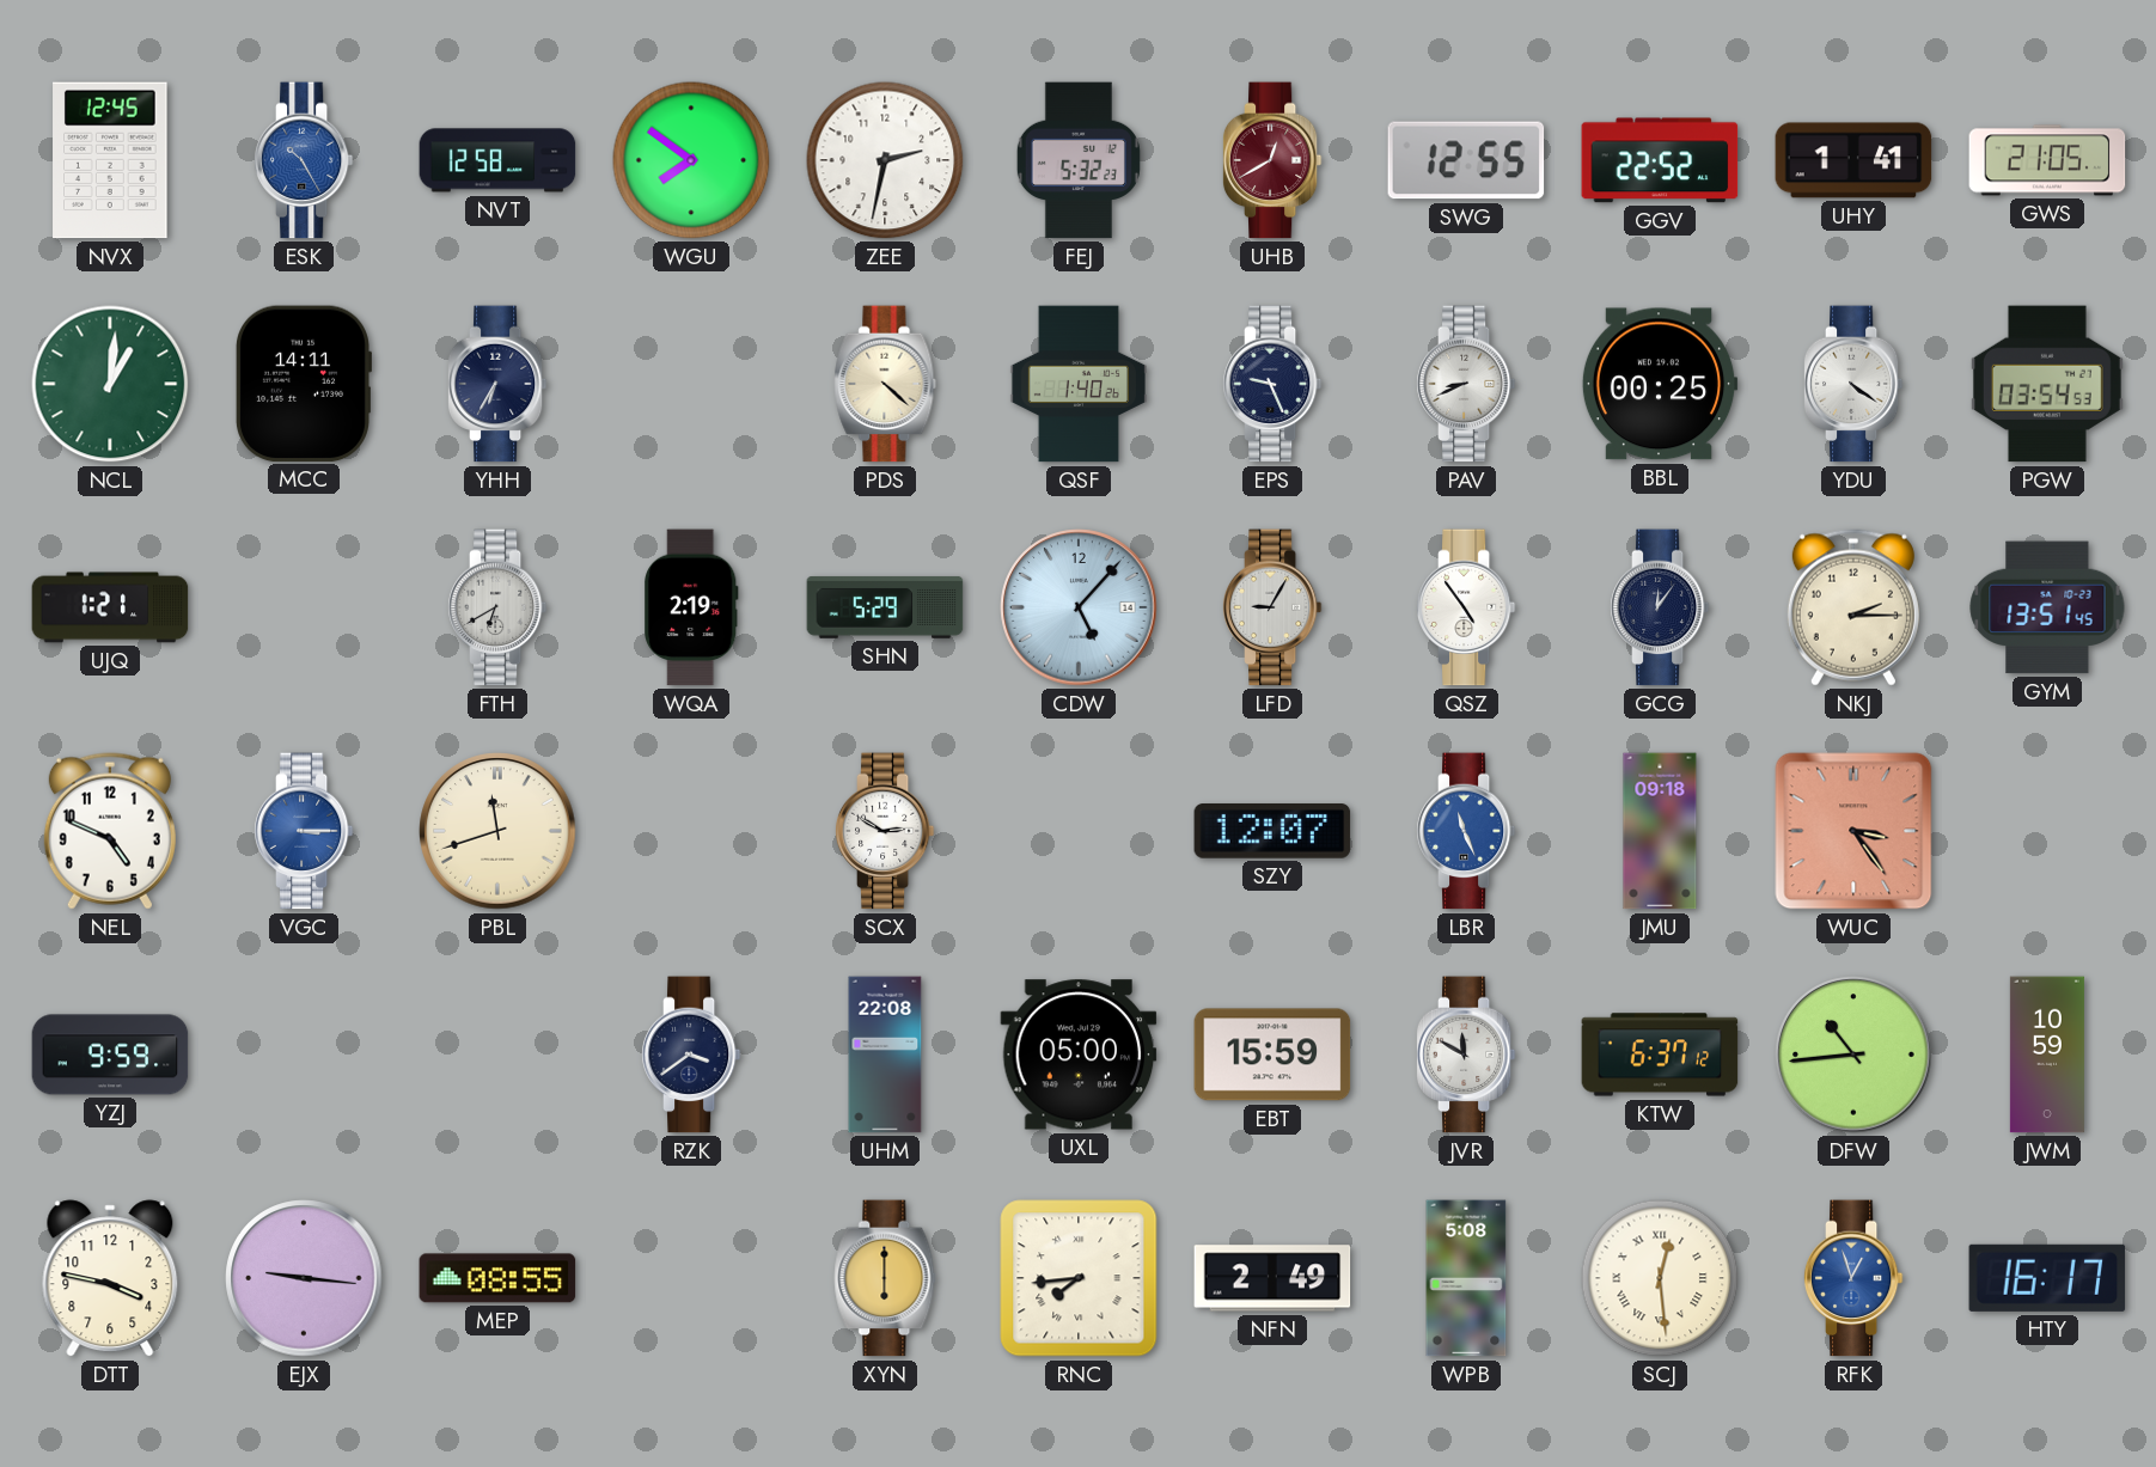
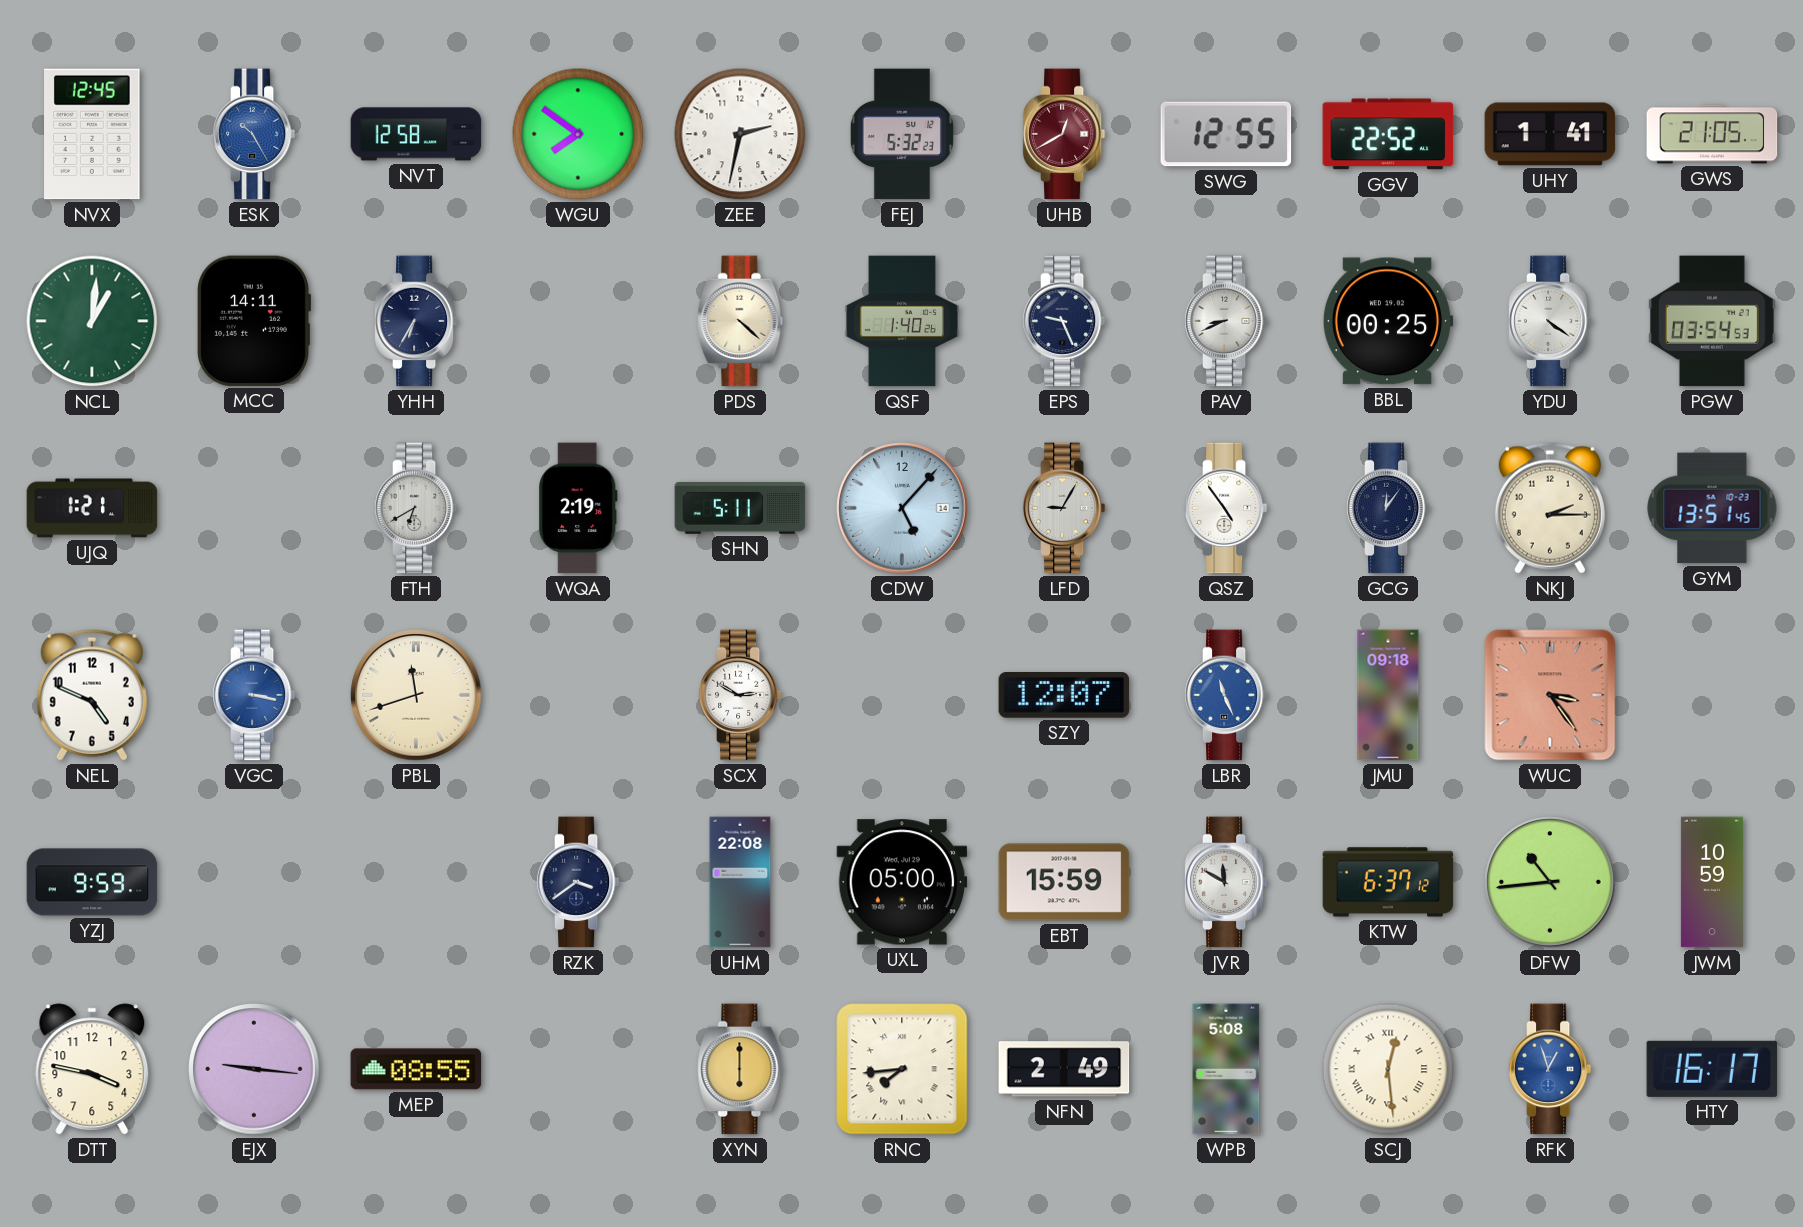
SHN: 5:29 -> 5:11
VGC: 3:15 -> 3:17
